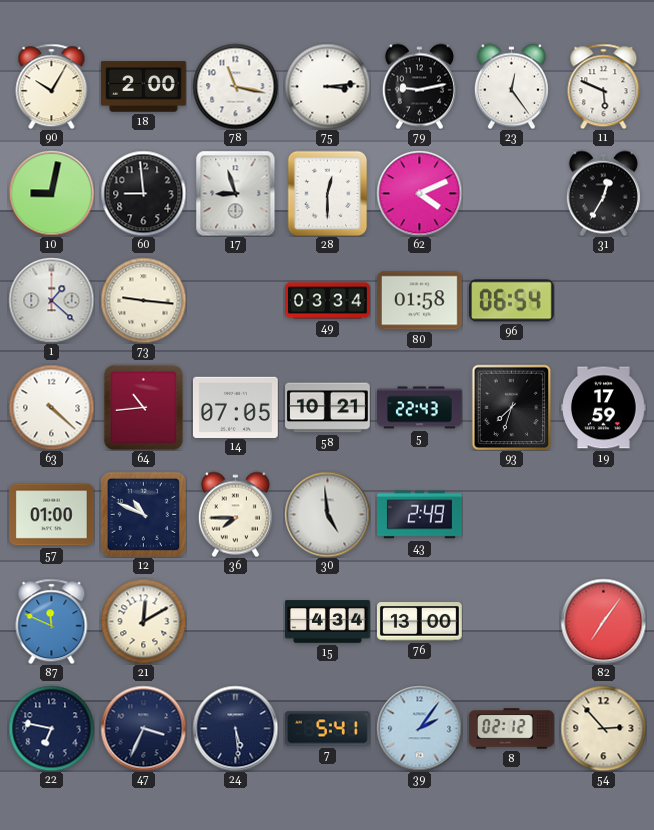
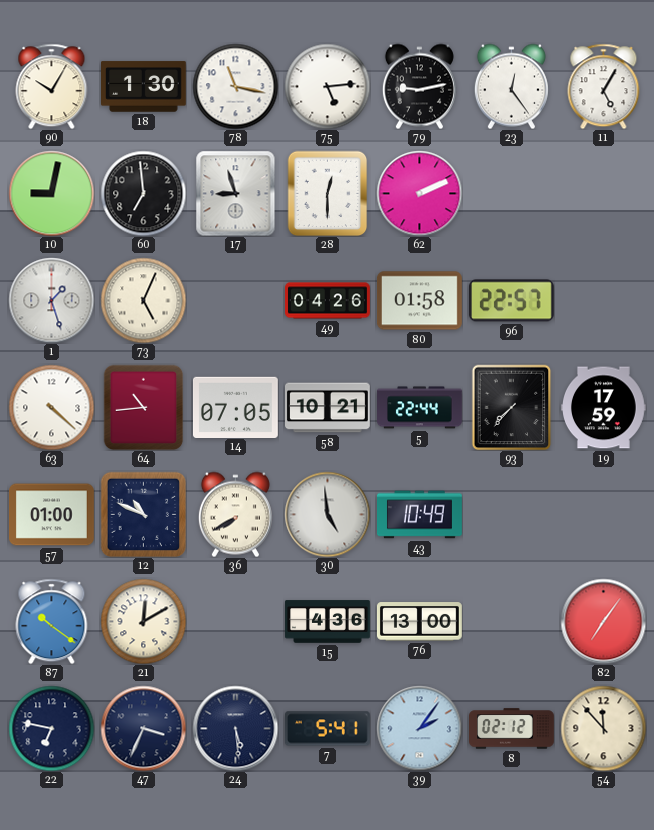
18: 2:00 -> 1:30
75: 3:14 -> 5:14
11: 5:49 -> 5:05
60: 8:59 -> 6:59
62: 4:11 -> 2:11
31: 12:35 -> none
1: 1:22 -> 1:27
73: 9:16 -> 5:04
49: 03:34 -> 04:26
96: 06:54 -> 22:57
5: 22:43 -> 22:44
93: 7:33 -> 7:37
36: 7:45 -> 7:40
43: 2:49 -> 10:49
87: 11:49 -> 10:21
15: 4:34 -> 4:36
54: 2:53 -> 11:53
